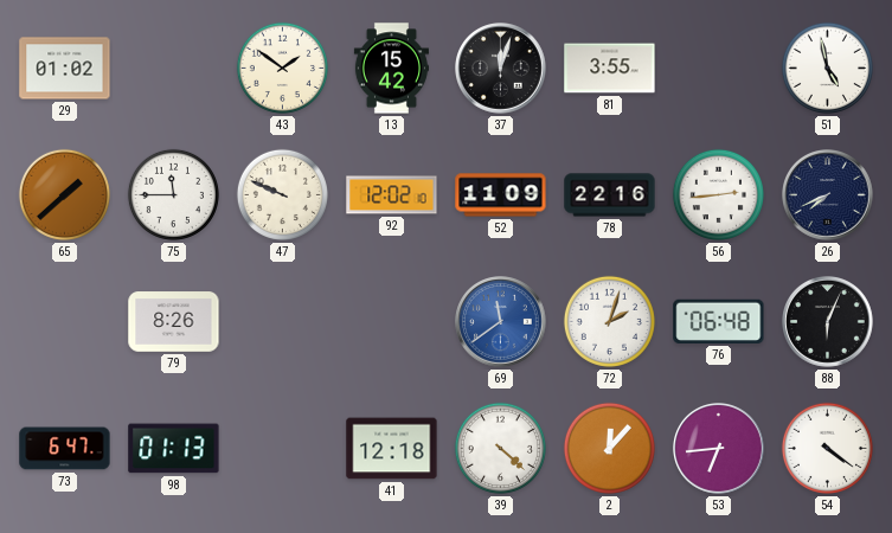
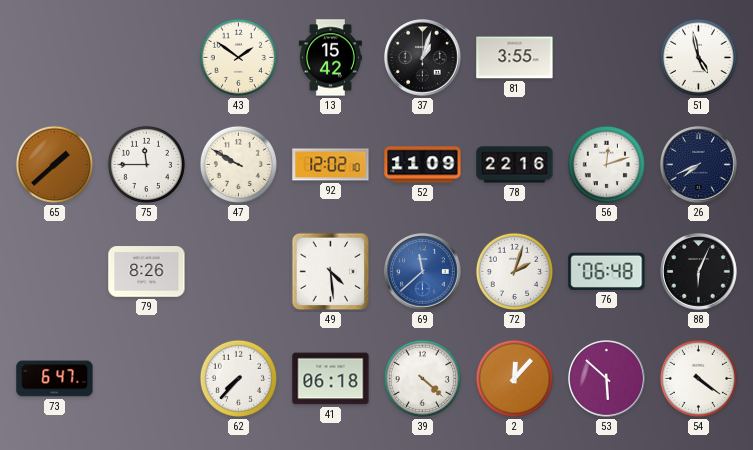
29: 01:02 -> none
37: 12:03 -> 1:03
47: 9:49 -> 9:50
56: 2:44 -> 12:12
49: none -> 4:29
69: 11:39 -> 11:38
98: 01:13 -> none
62: none -> 7:37
41: 12:18 -> 06:18
53: 6:44 -> 5:52
